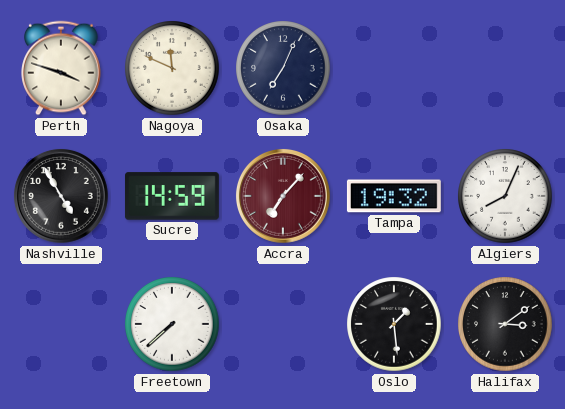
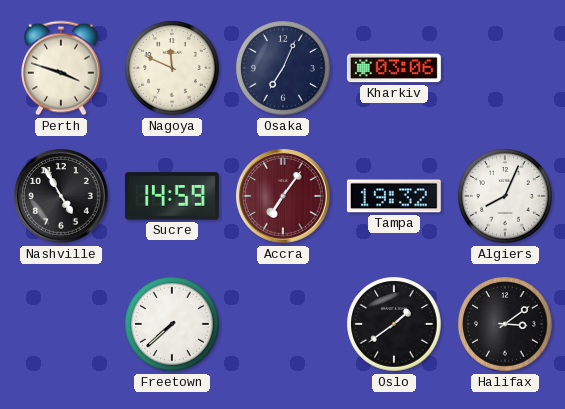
Kharkiv: none -> 03:06
Accra: 7:07 -> 7:06
Oslo: 1:29 -> 1:39
